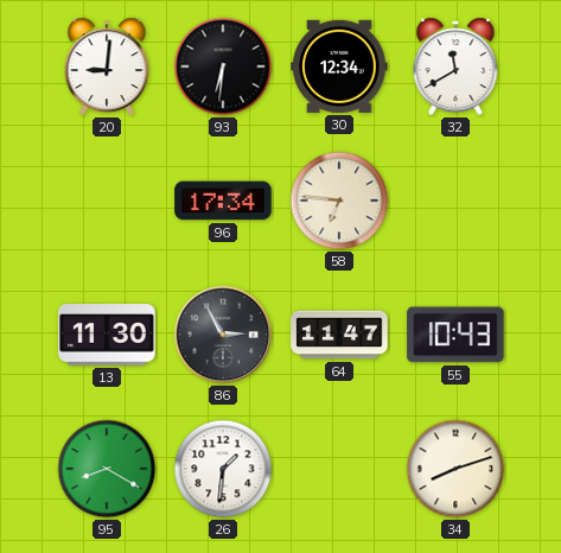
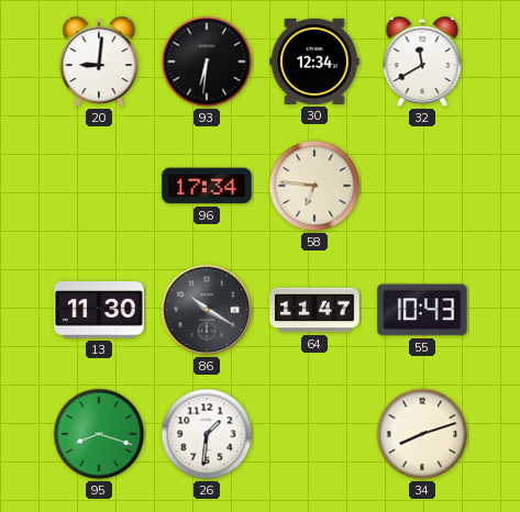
86: 2:55 -> 10:20
95: 8:20 -> 8:18
